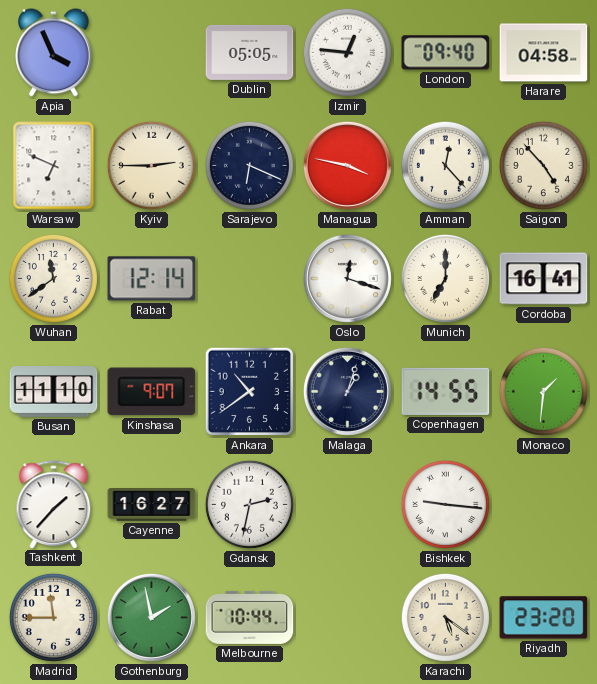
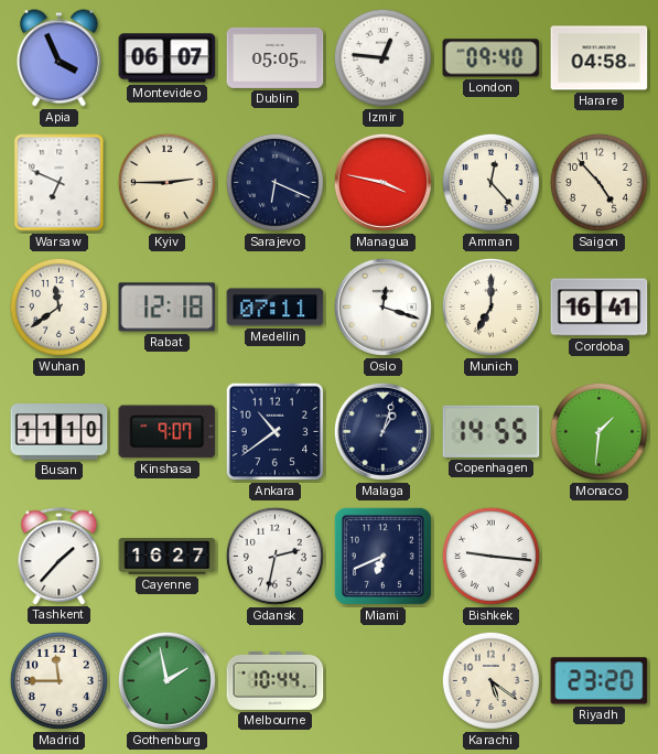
Montevideo: none -> 06:07
Rabat: 12:14 -> 12:18
Medellin: none -> 07:11
Miami: none -> 6:41
